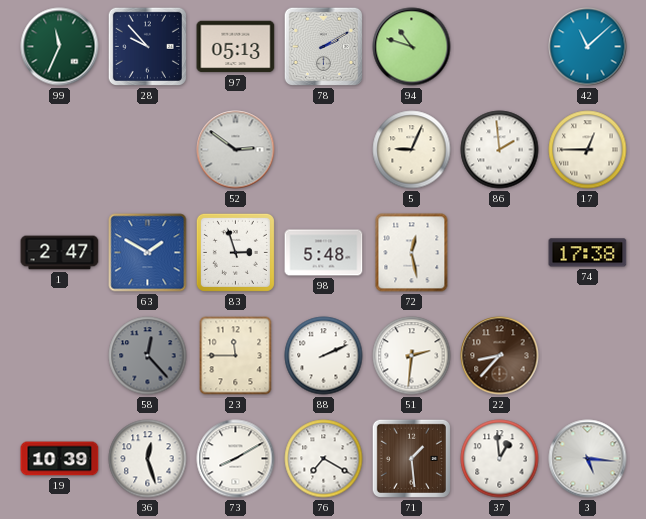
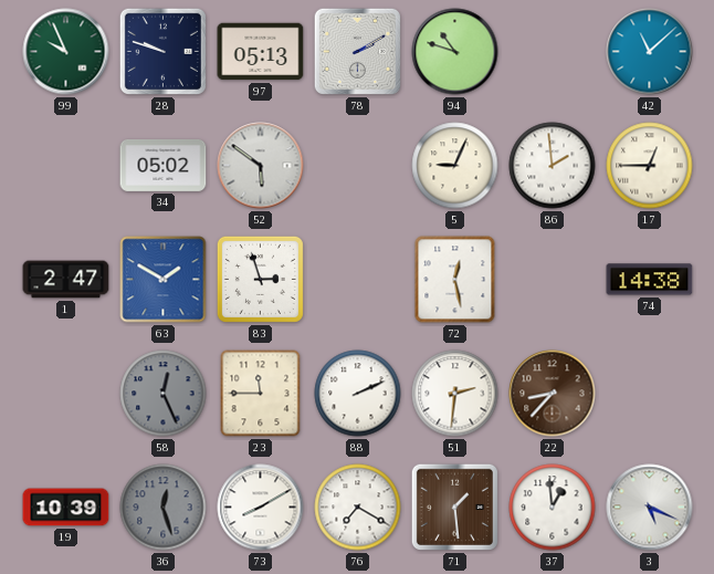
99: 11:34 -> 9:56
28: 9:53 -> 9:48
34: none -> 05:02
52: 2:51 -> 5:51
98: 5:48 -> none
74: 17:38 -> 14:38
58: 12:23 -> 12:26
36 dial: white -> grey
3: 5:16 -> 5:19
